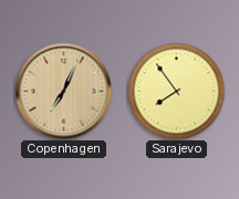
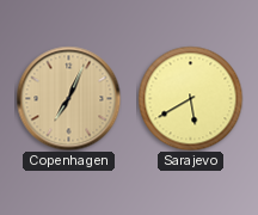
Sarajevo: 7:54 -> 5:40
